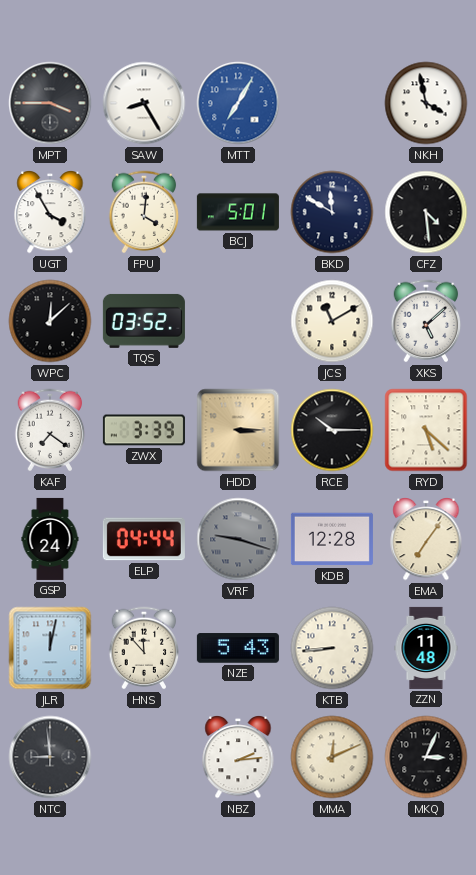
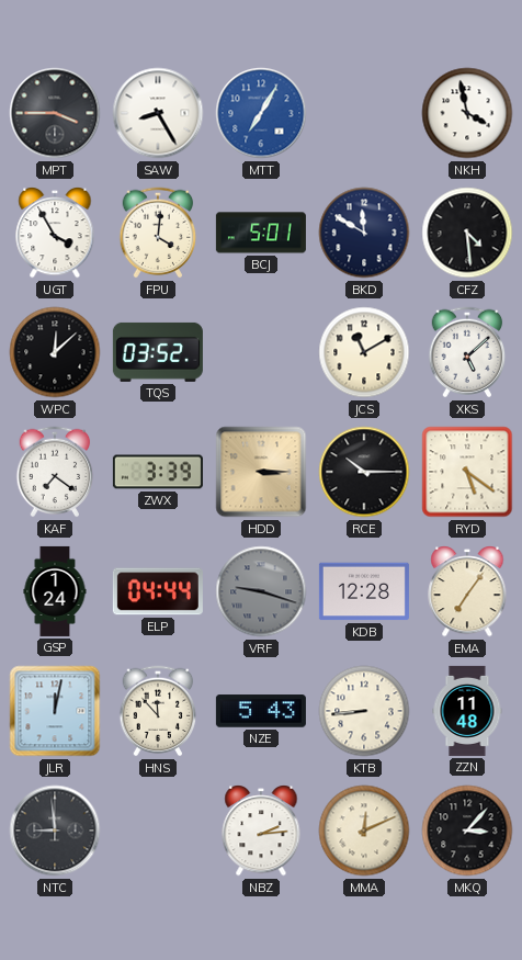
RYD: 5:22 -> 5:21
MKQ: 3:04 -> 3:07
